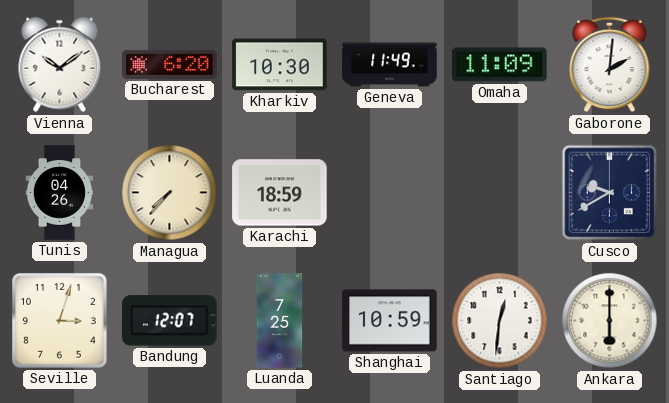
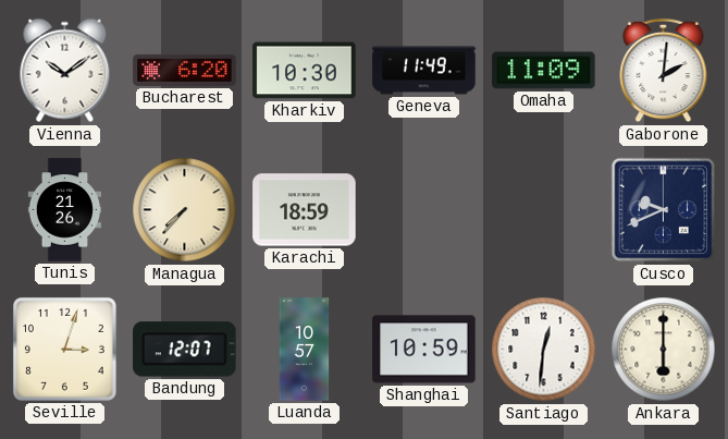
Tunis: 04:26 -> 21:26
Cusco: 9:40 -> 9:41
Luanda: 7:25 -> 10:57
